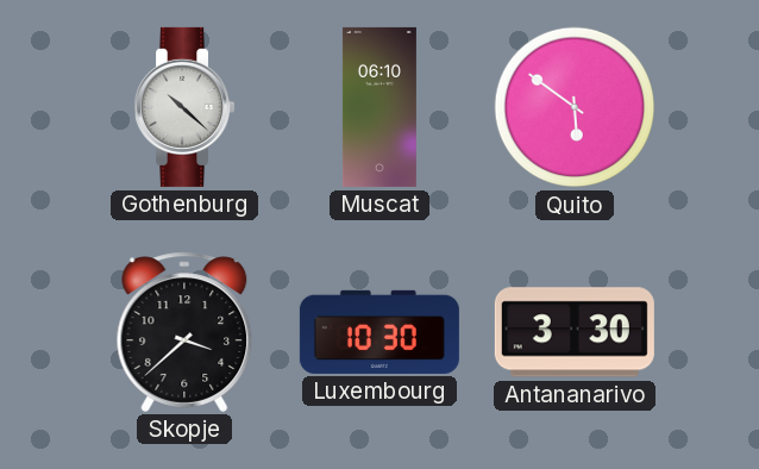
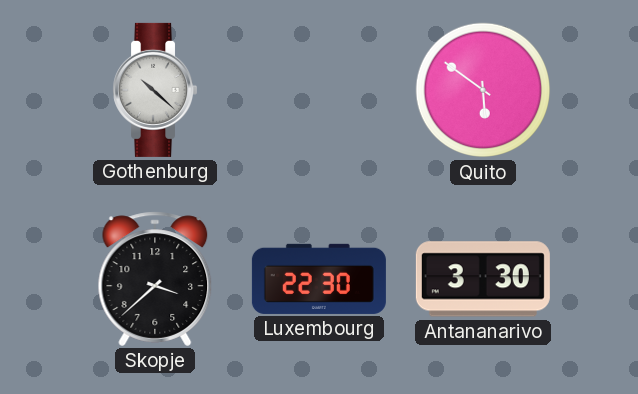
Muscat: 06:10 -> none
Luxembourg: 10:30 -> 22:30
